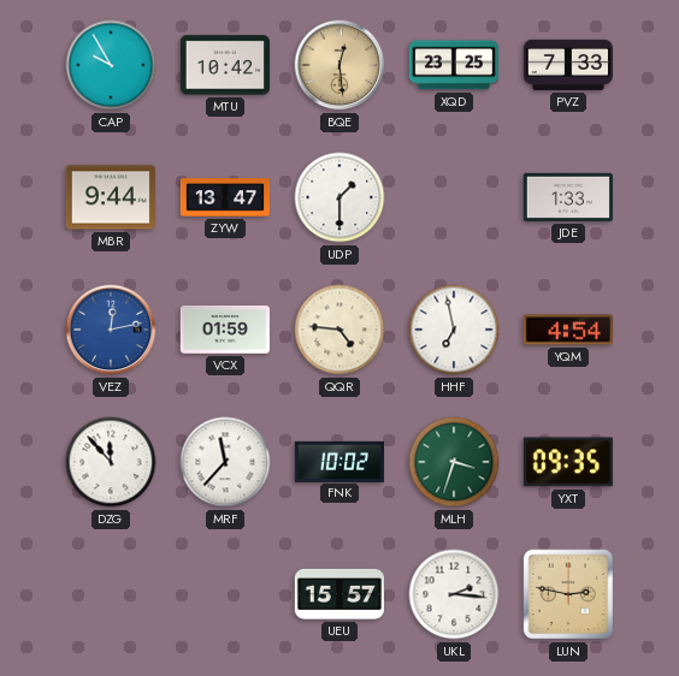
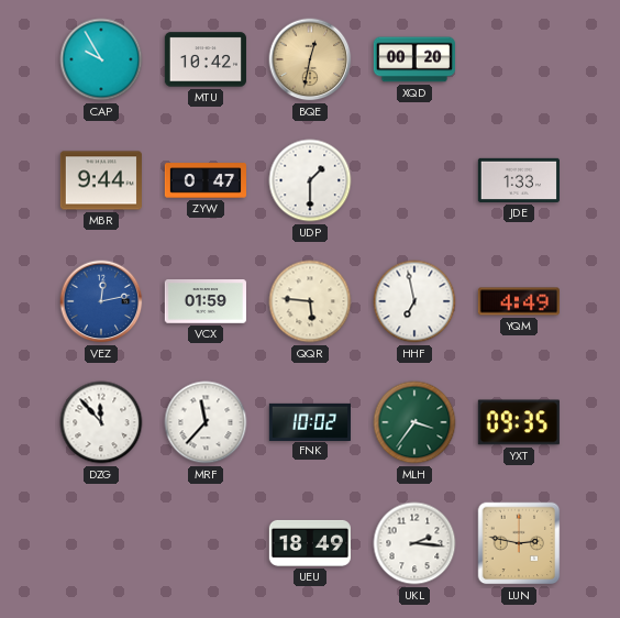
BQE: 12:29 -> 12:32
XQD: 23:25 -> 00:20
PVZ: 7:33 -> none
ZYW: 13:47 -> 0:47
QQR: 4:46 -> 5:46
YQM: 4:54 -> 4:49
MLH: 3:33 -> 3:36
UEU: 15:57 -> 18:49
